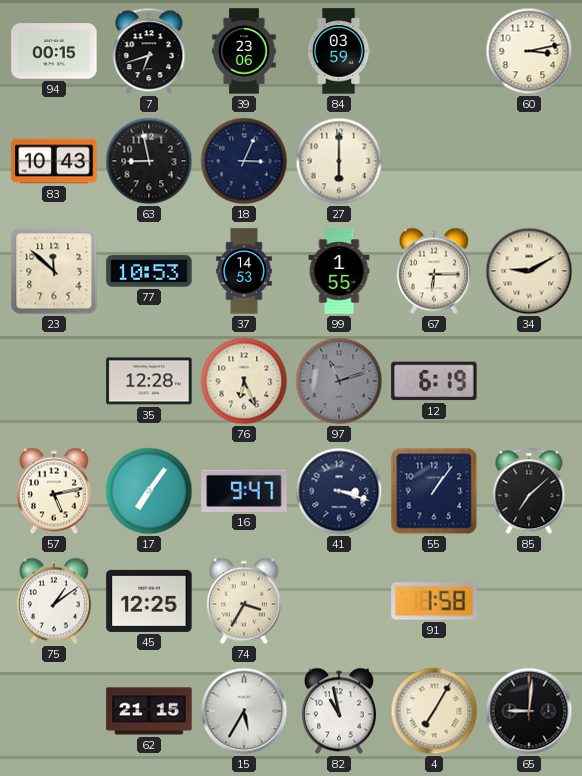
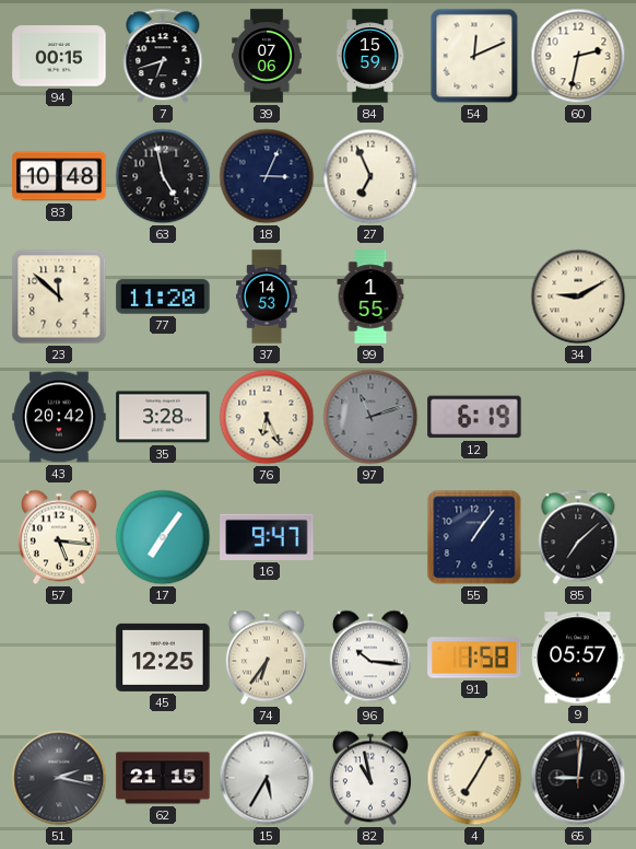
39: 23:06 -> 07:06
84: 03:59 -> 15:59
54: none -> 12:11
60: 3:13 -> 2:32
83: 10:43 -> 10:48
63: 8:58 -> 4:58
27: 6:00 -> 6:56
77: 10:53 -> 11:20
67: 6:15 -> none
43: none -> 20:42
35: 12:28 -> 3:28
57: 5:13 -> 5:16
41: 3:18 -> none
75: 1:09 -> none
74: 3:35 -> 6:36
96: none -> 10:16
9: none -> 05:57
51: none -> 2:17
